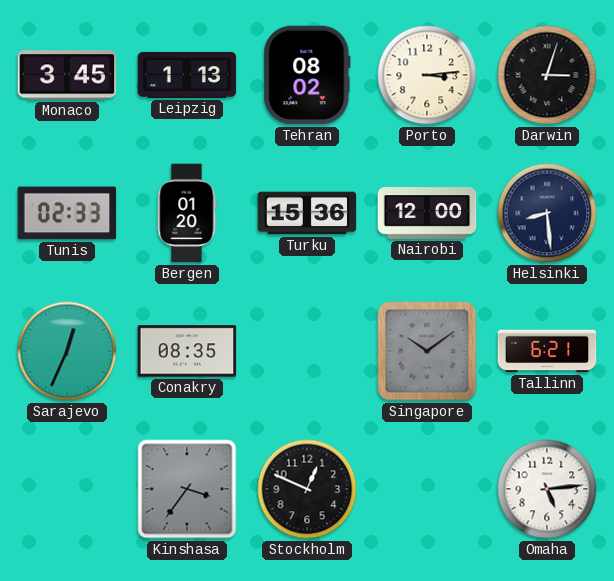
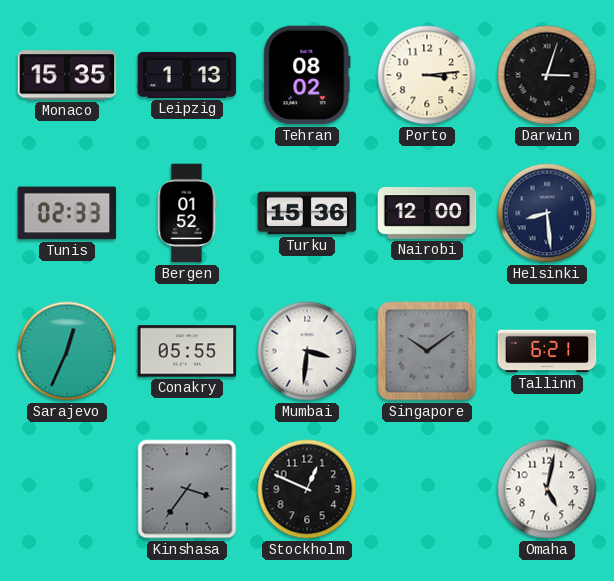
Monaco: 3:45 -> 15:35
Bergen: 01:20 -> 01:52
Conakry: 08:35 -> 05:55
Mumbai: none -> 3:31
Omaha: 5:14 -> 5:02
